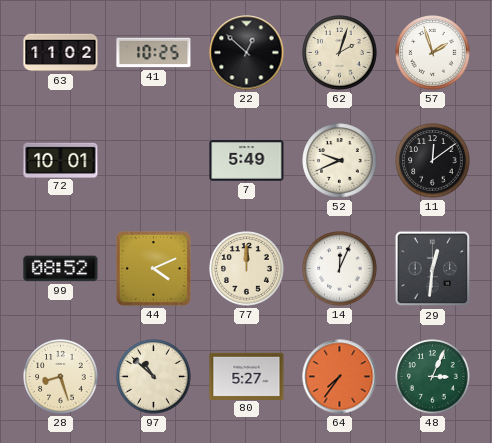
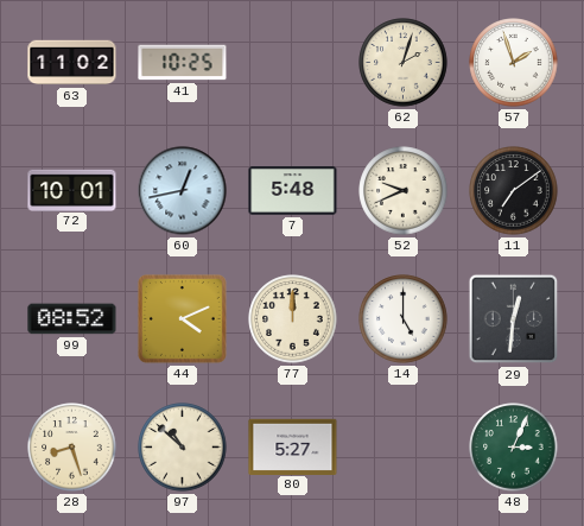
22: 12:52 -> none
60: none -> 12:43
7: 5:49 -> 5:48
11: 12:09 -> 7:09
14: 12:04 -> 5:00
64: 7:36 -> none
